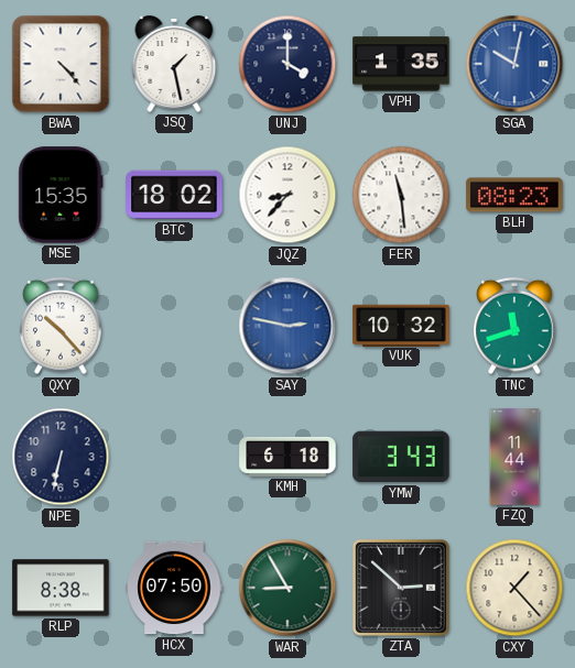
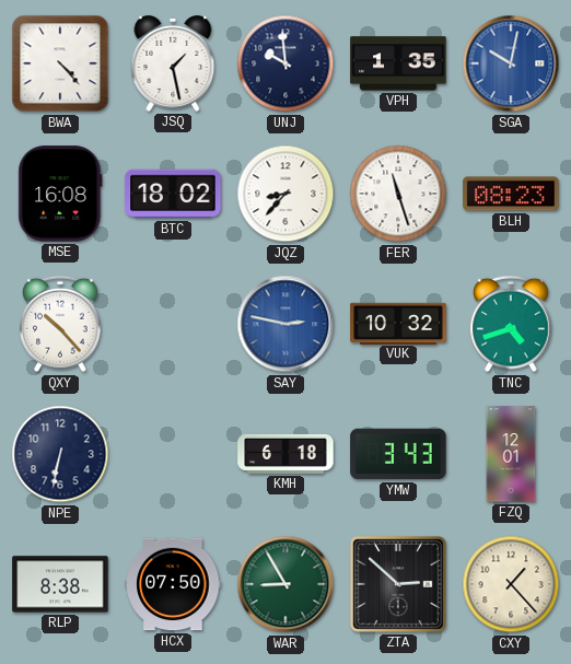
UNJ: 4:00 -> 9:59
MSE: 15:35 -> 16:08
FER: 11:29 -> 11:27
TNC: 11:42 -> 4:42
FZQ: 11:44 -> 12:01
